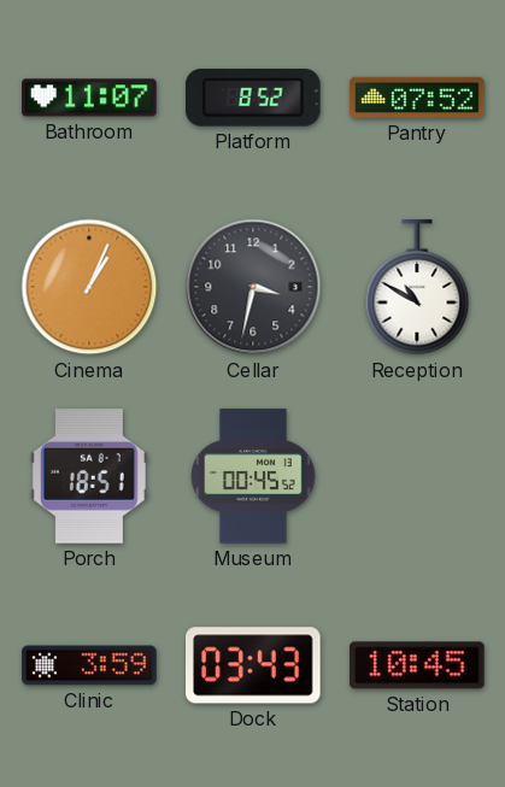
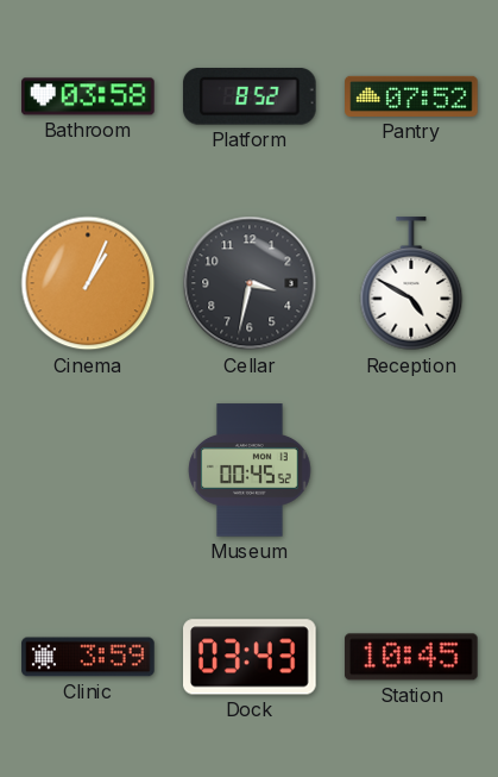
Bathroom: 11:07 -> 03:58
Reception: 10:50 -> 4:50
Porch: 18:51 -> none
